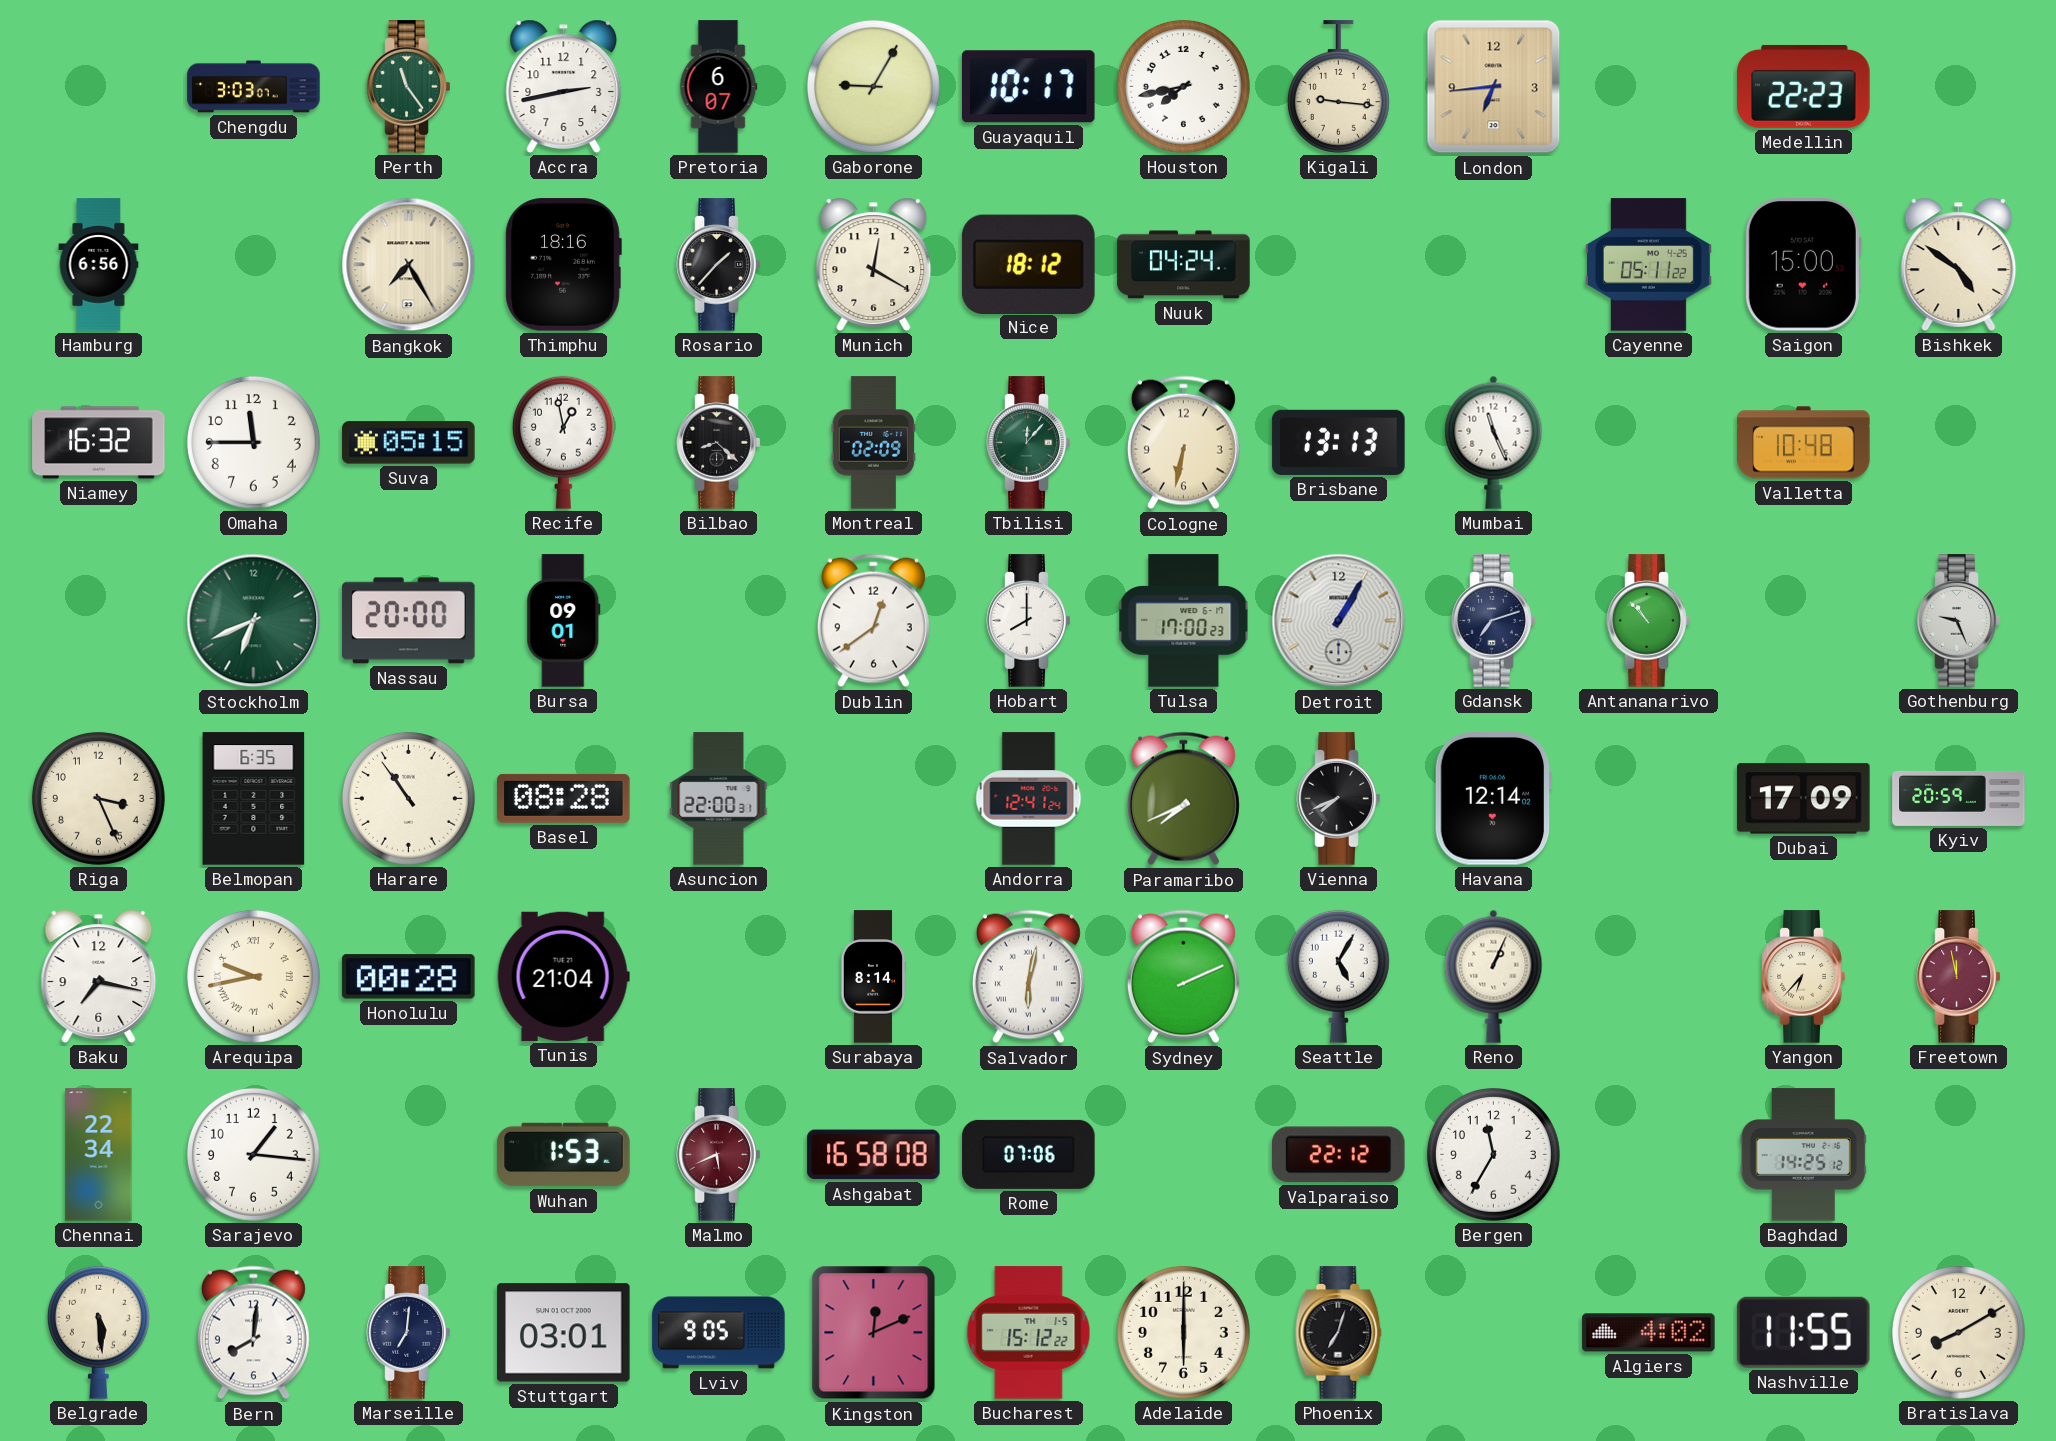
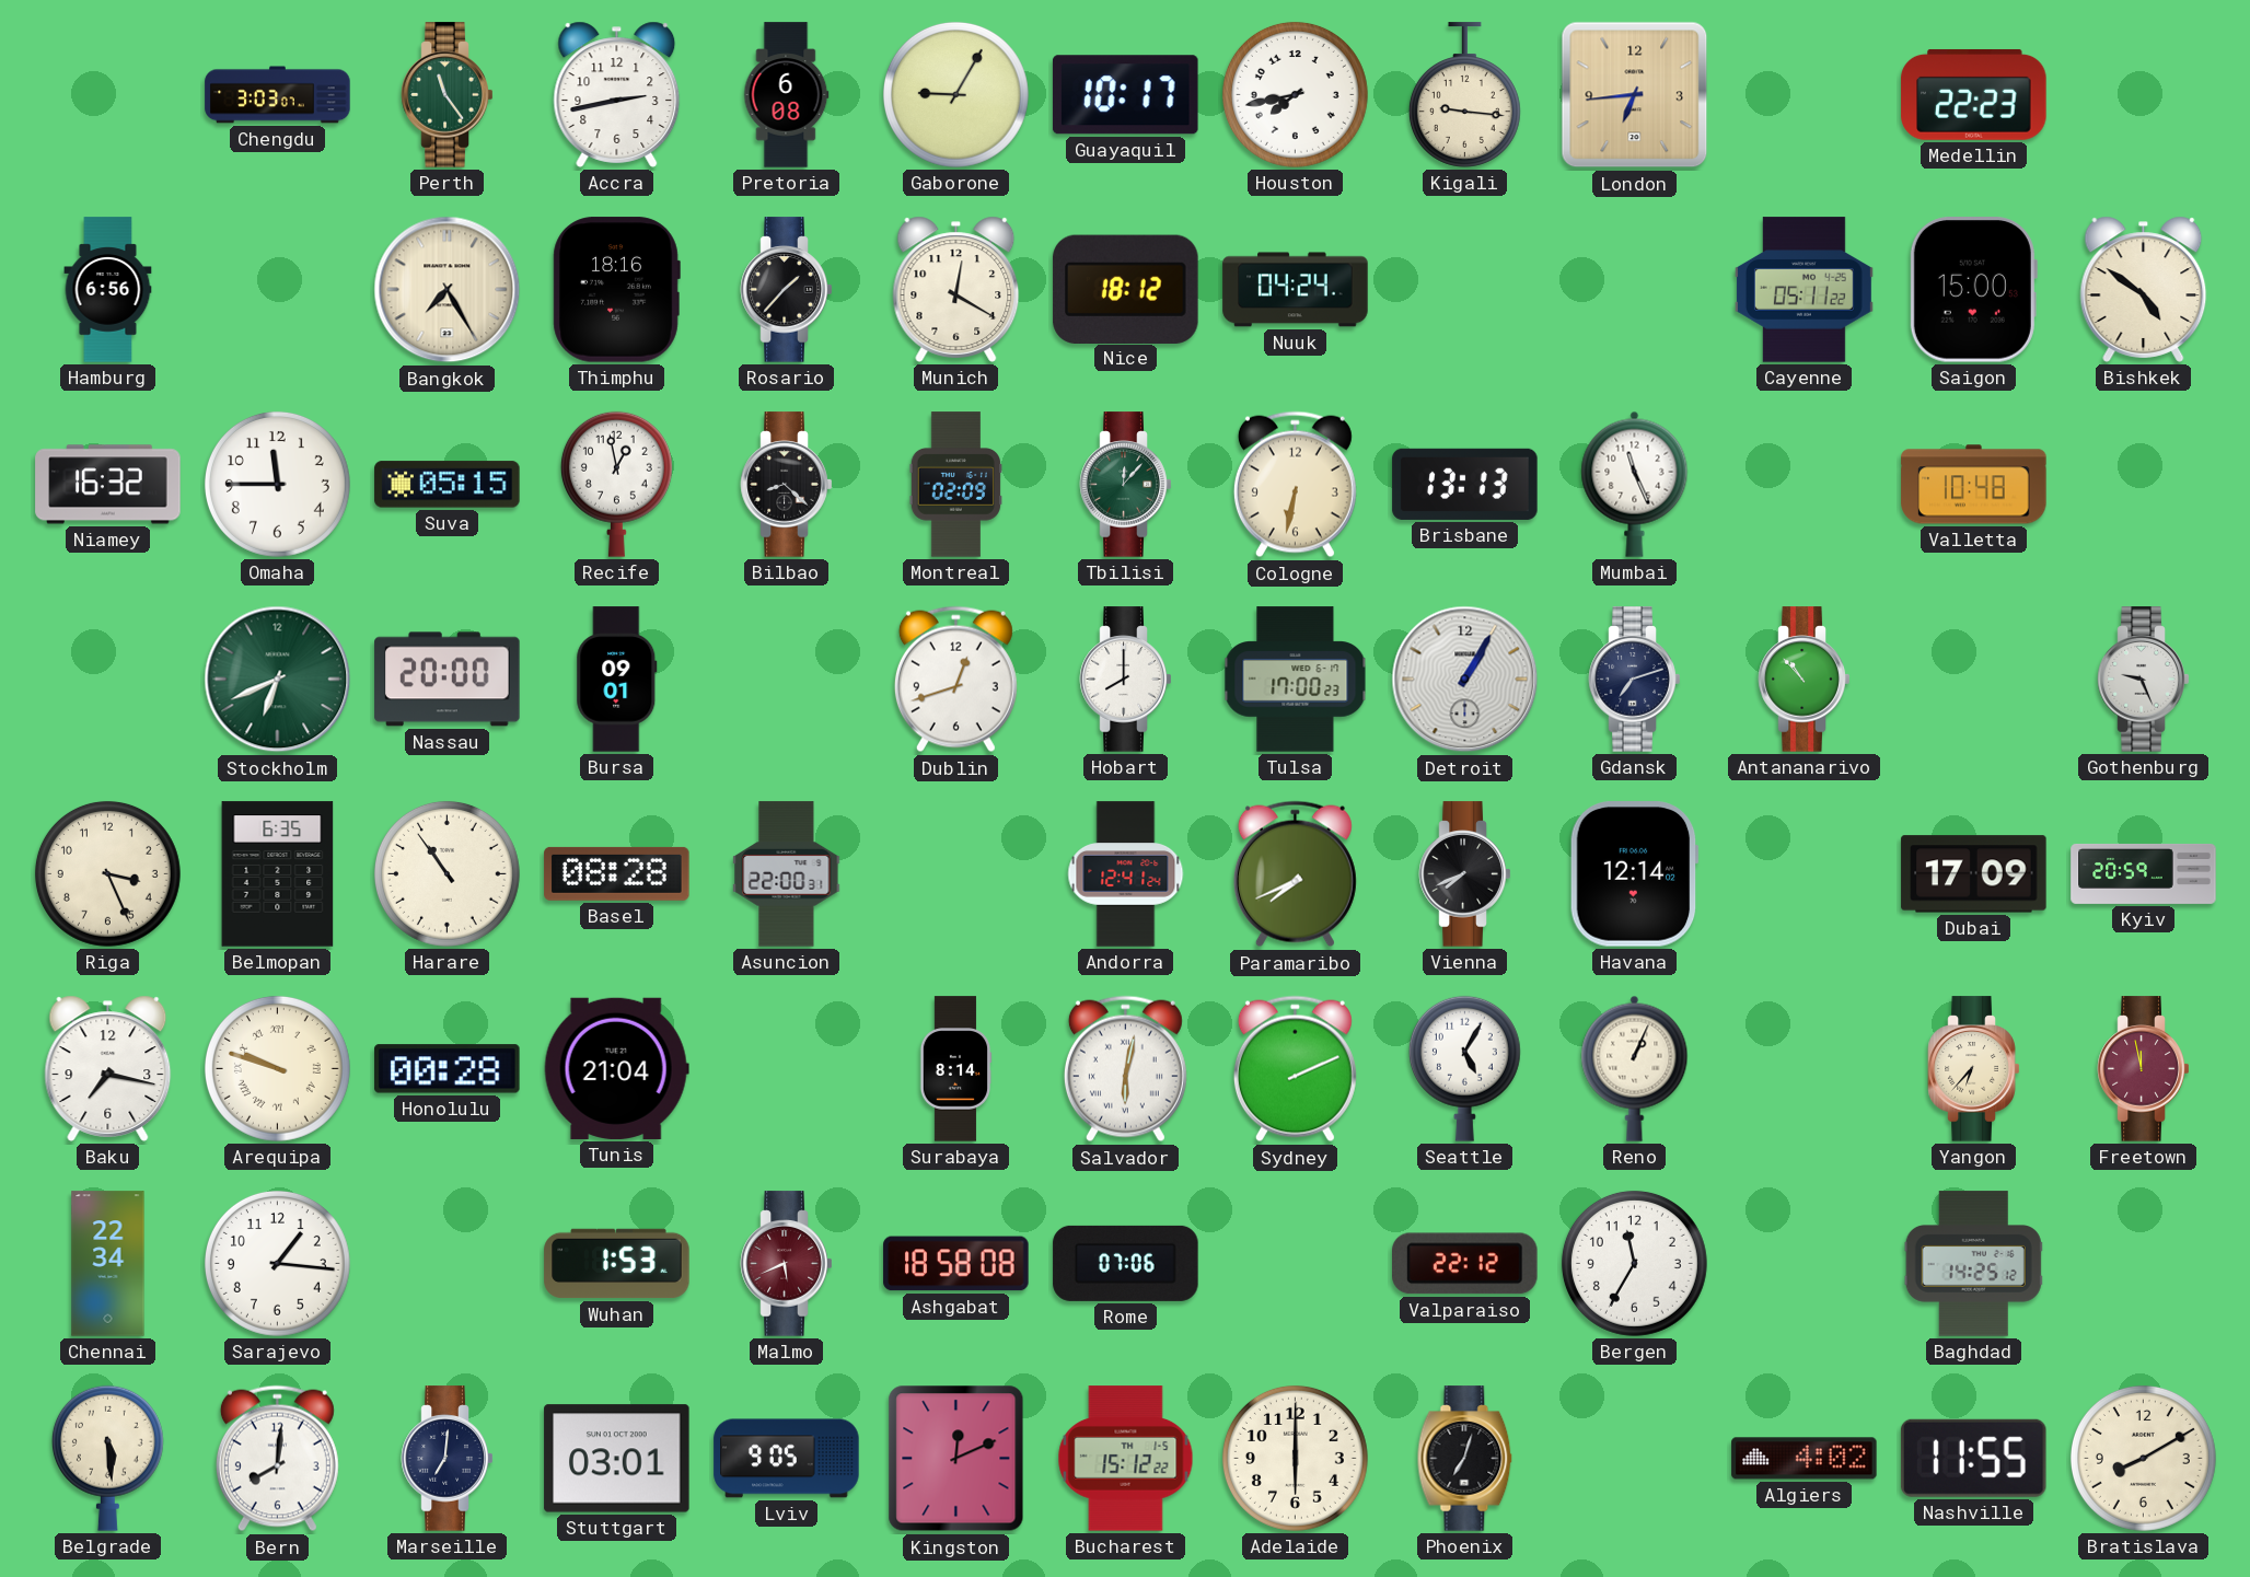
Pretoria: 6:07 -> 6:08
Dublin: 12:39 -> 12:42
Arequipa: 9:43 -> 9:48
Ashgabat: 16:58 -> 18:58
